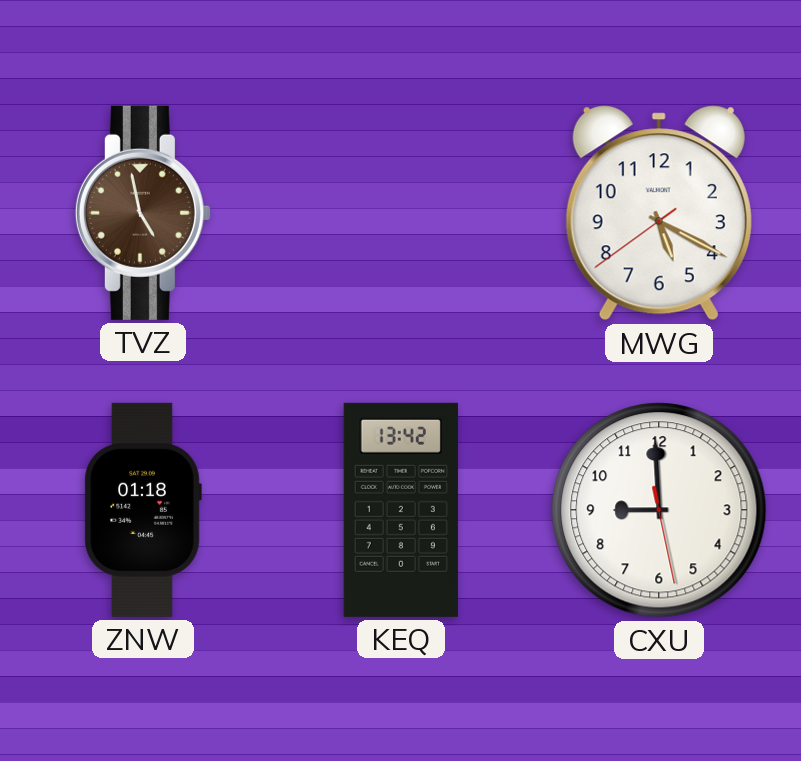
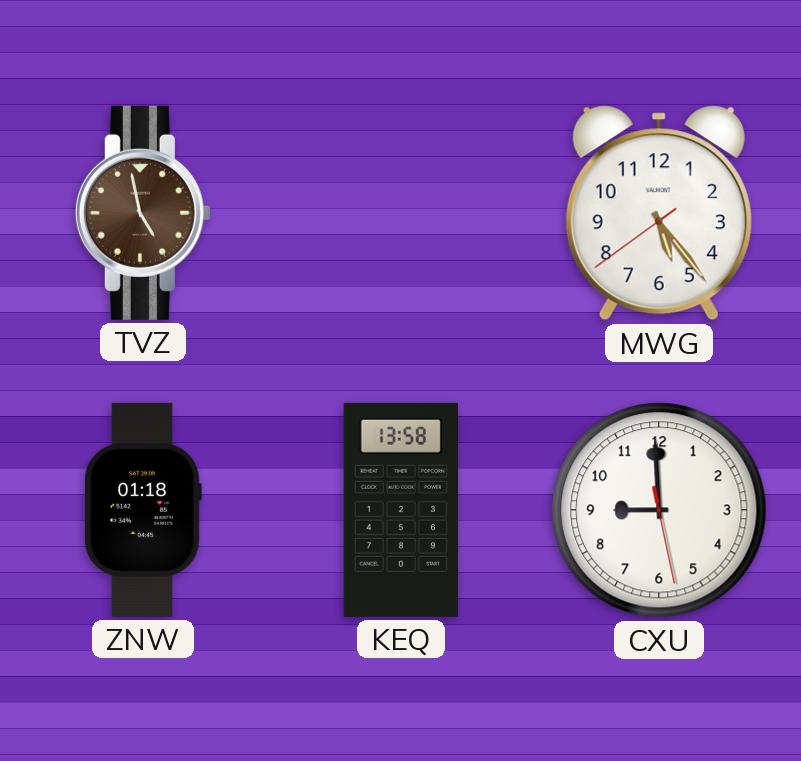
MWG: 5:19 -> 5:23
KEQ: 13:42 -> 13:58
